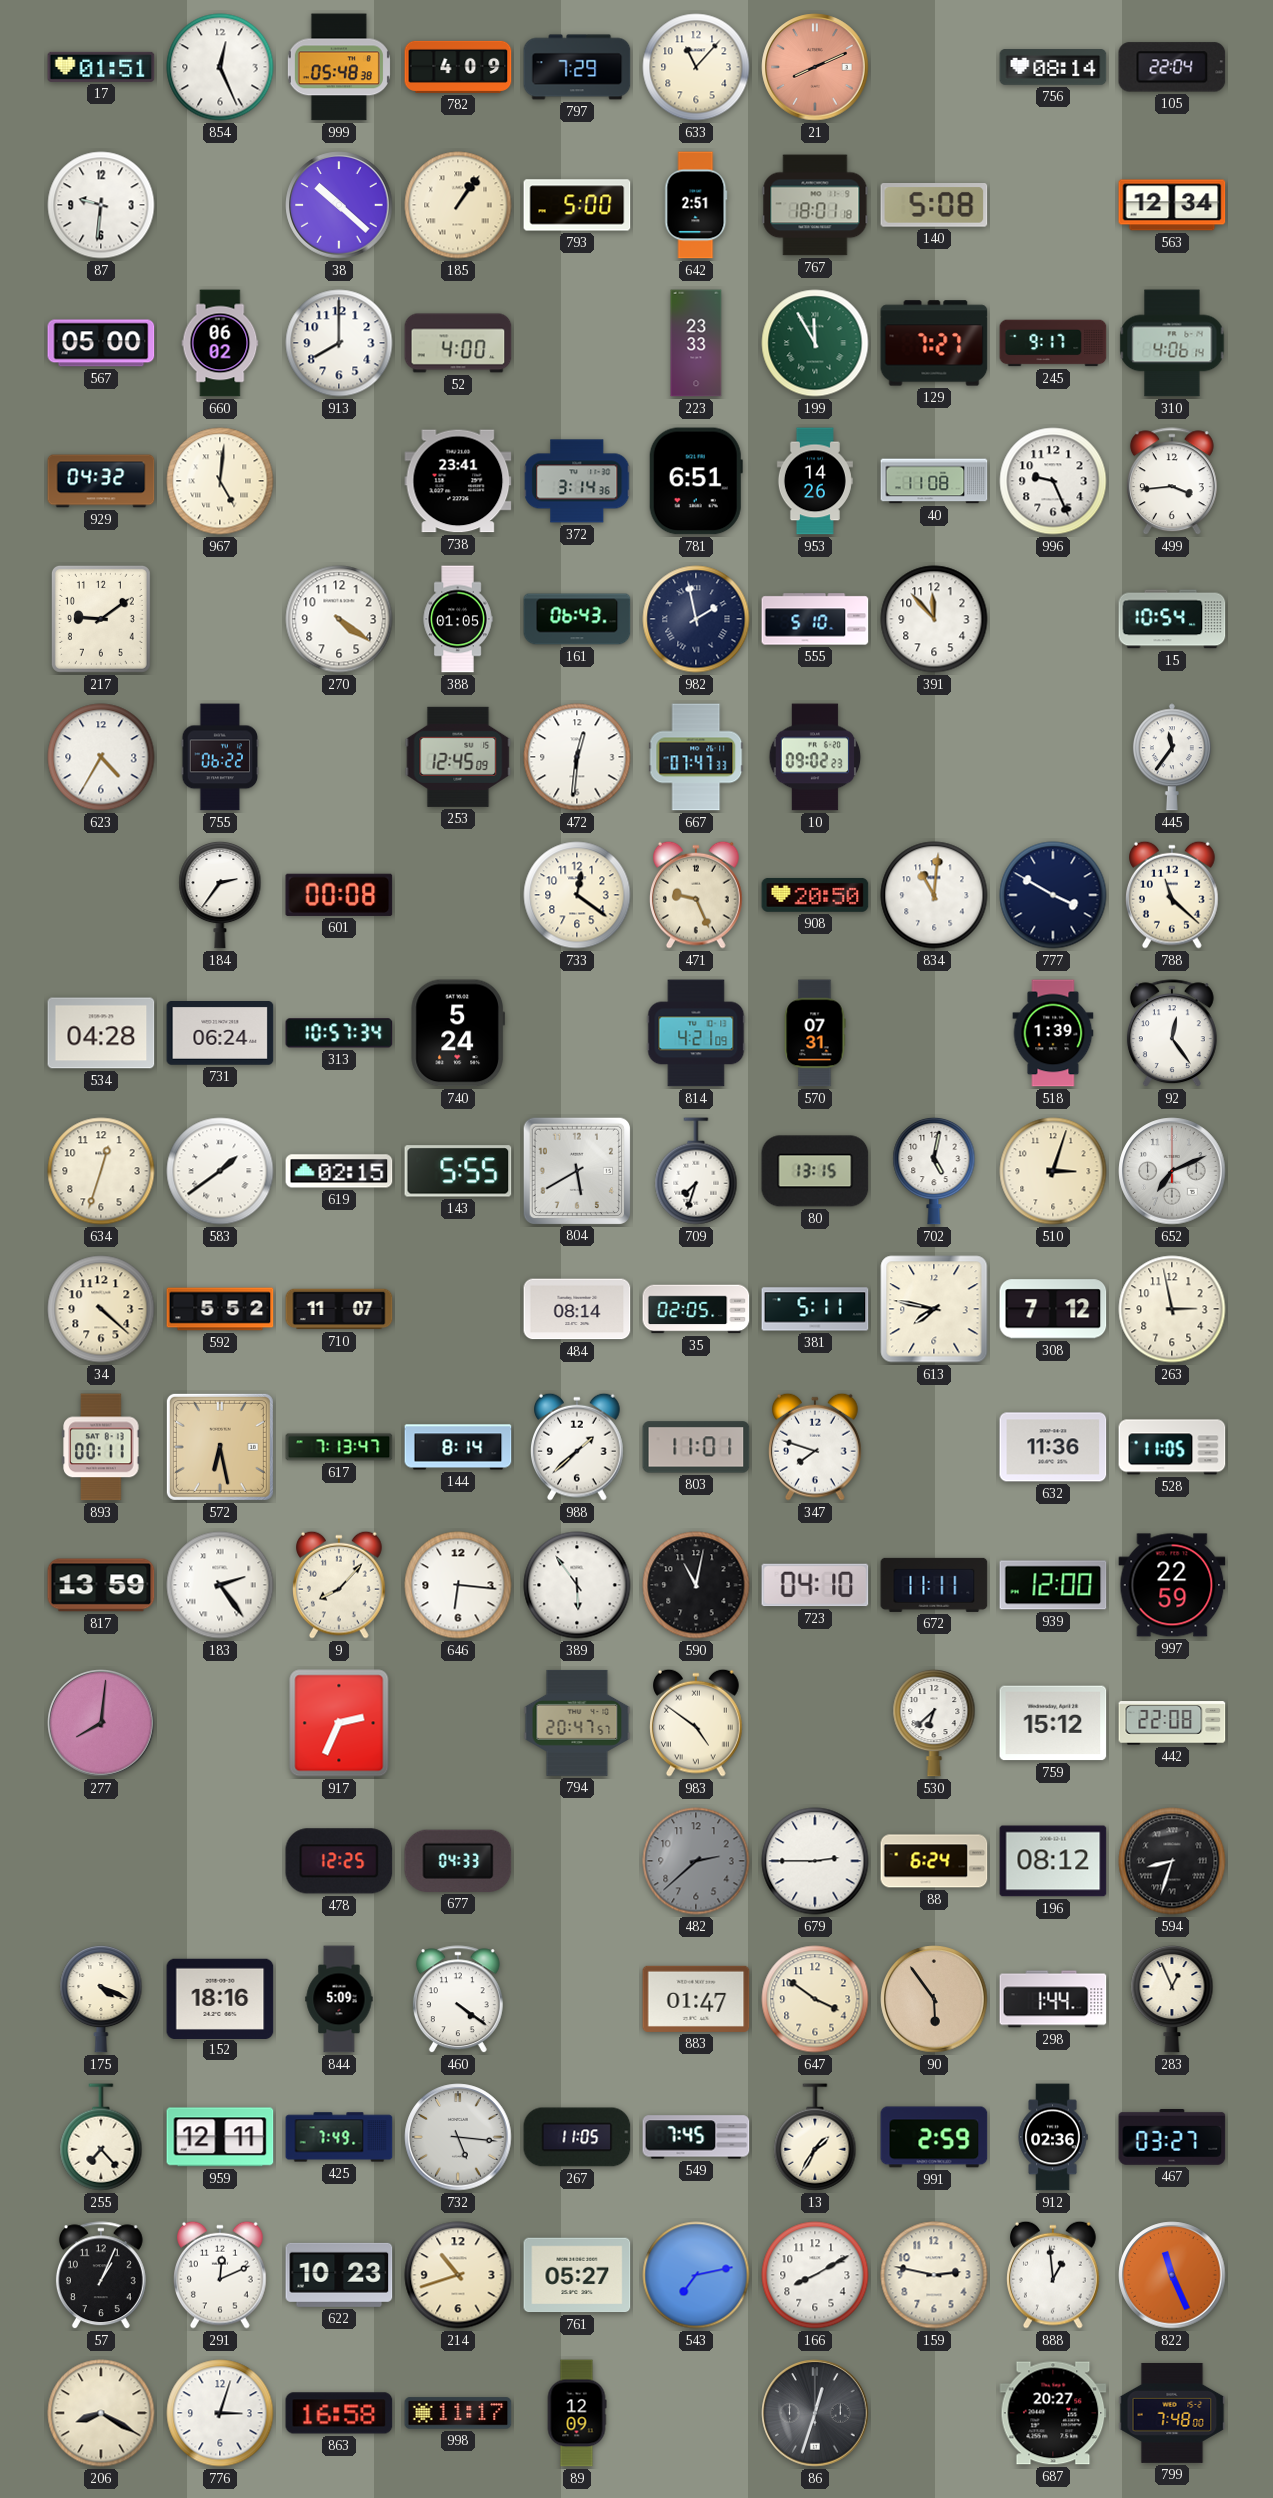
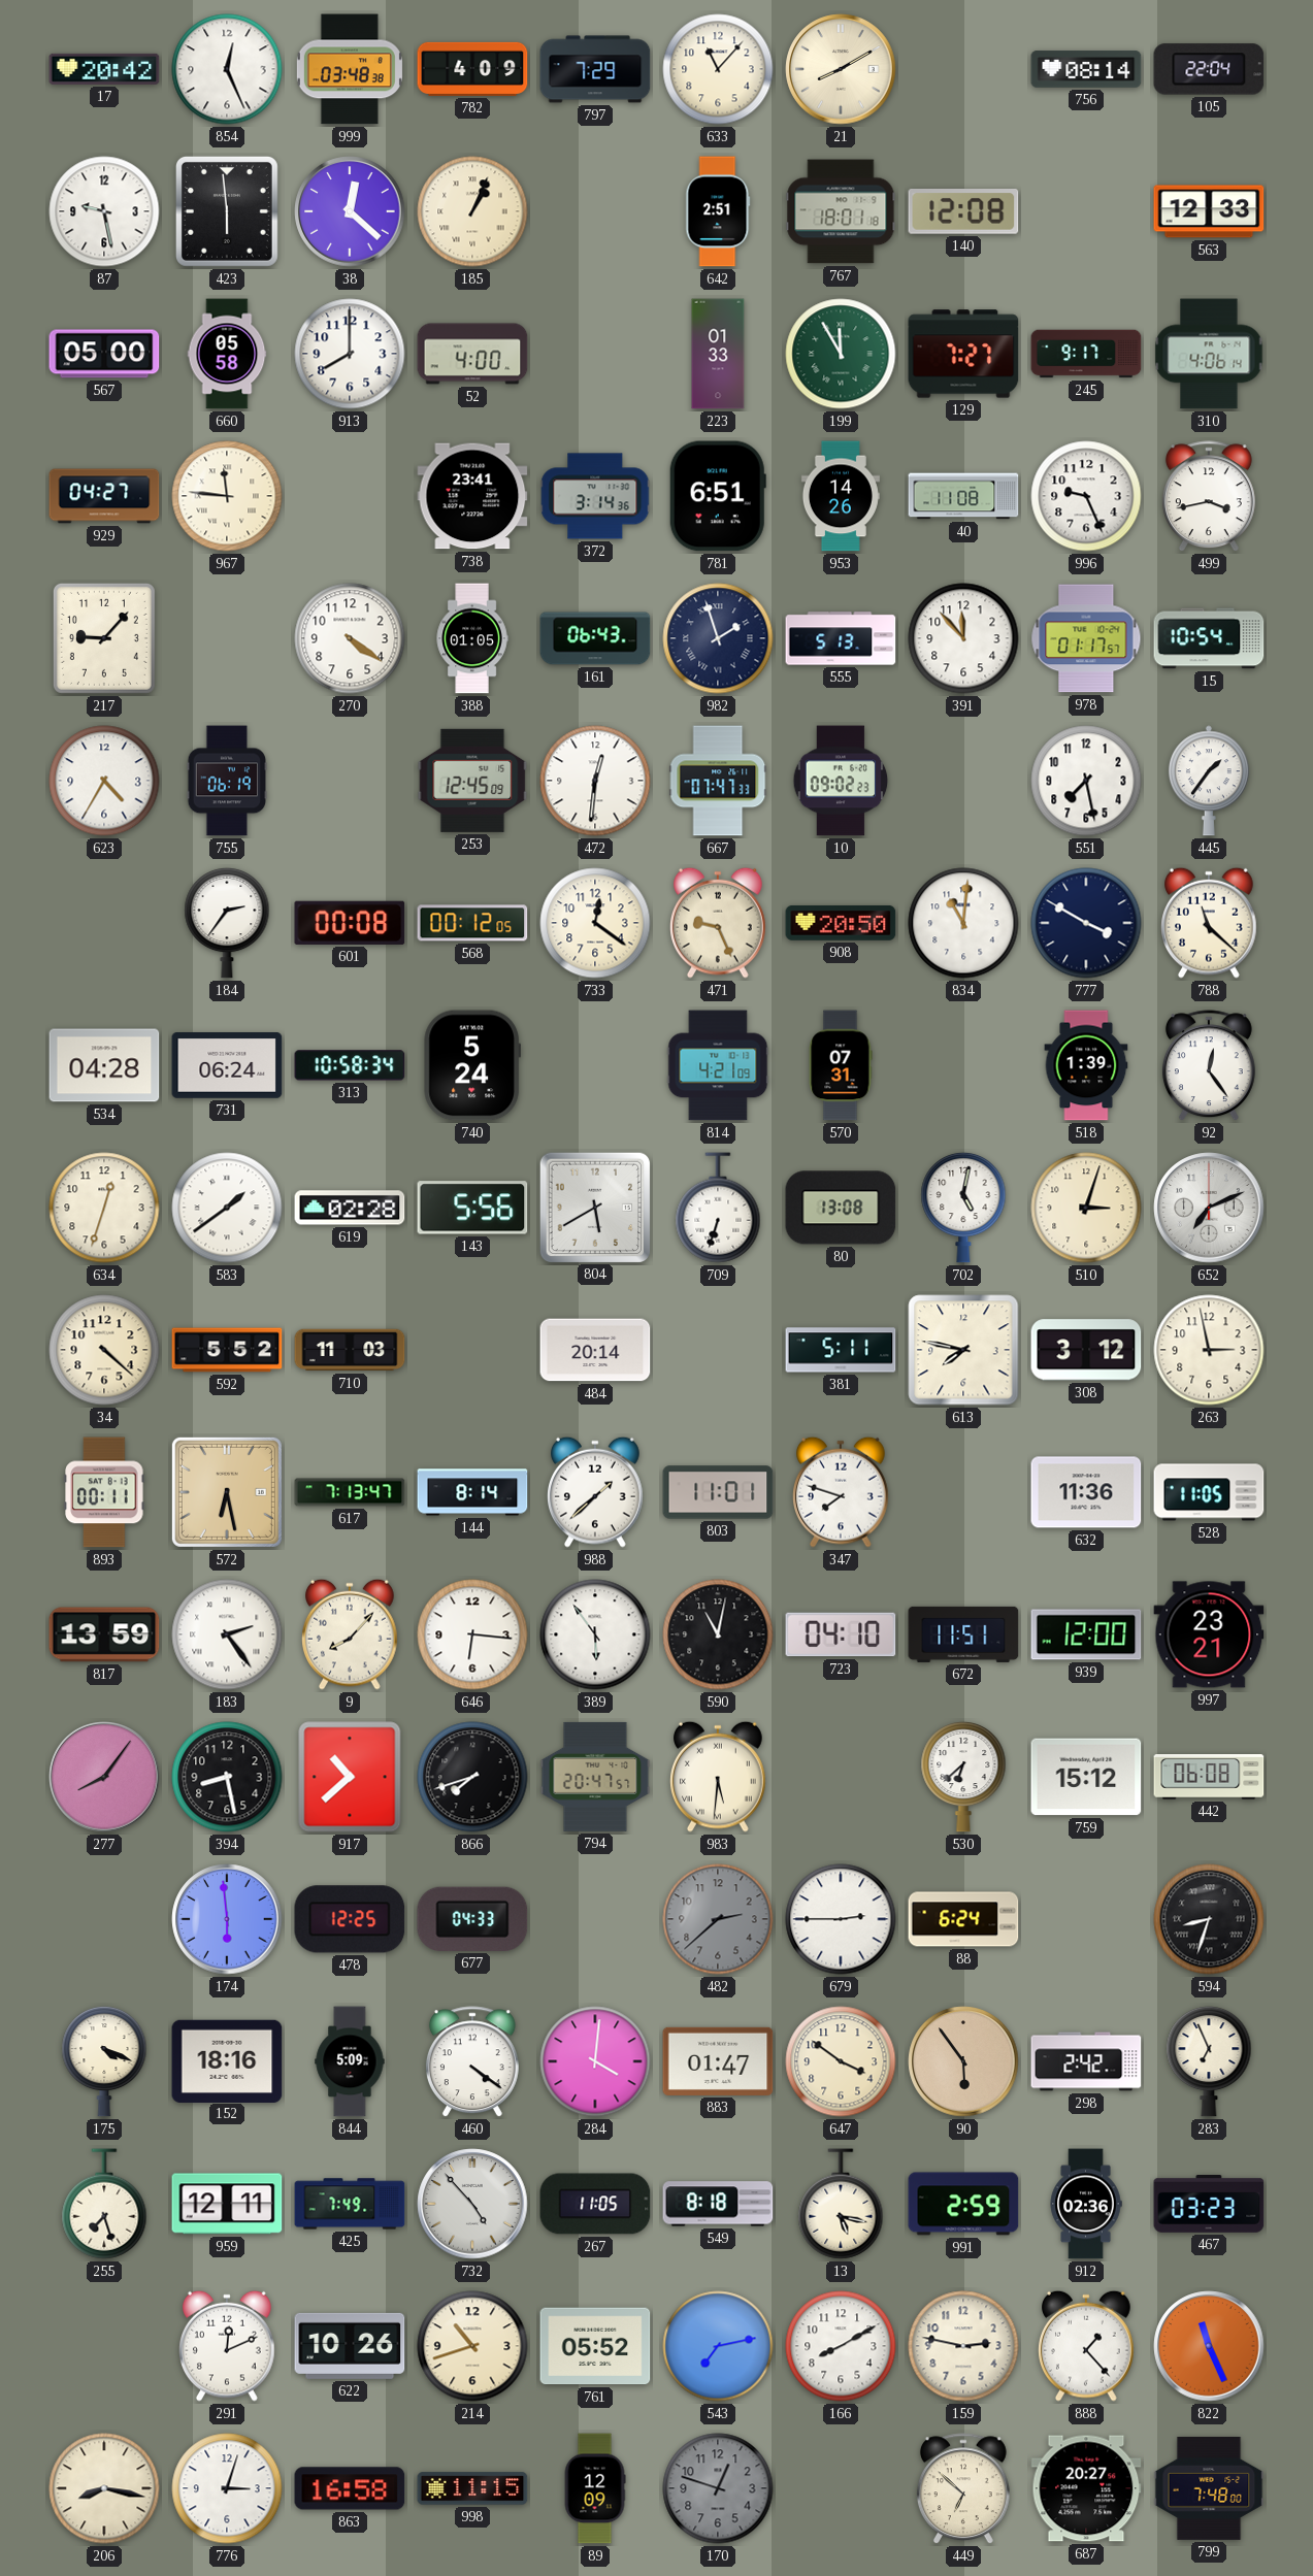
17: 01:51 -> 20:42
999: 05:48 -> 03:48
21: 8:11 -> 8:10
21 dial: salmon -> cream
87: 9:31 -> 9:28
423: none -> 5:59
38: 10:22 -> 12:22
185: 1:06 -> 1:04
793: 5:00 -> none
140: 5:08 -> 12:08
563: 12:34 -> 12:33
660: 06:02 -> 05:58
223: 23:33 -> 01:33
929: 04:32 -> 04:27
967: 5:01 -> 11:46
499: 3:44 -> 3:43
217: 9:09 -> 9:07
982: 1:58 -> 1:57
555: 5:10 -> 5:13
978: none -> 01:17
755: 06:22 -> 06:19
551: none -> 7:28
445: 11:36 -> 1:36
568: none -> 00:12
313: 10:57 -> 10:58
619: 02:15 -> 02:28
143: 5:55 -> 5:56
709: 7:33 -> 6:33
80: 13:15 -> 13:08
710: 11:07 -> 11:03
484: 08:14 -> 20:14
35: 02:05 -> none
308: 7:12 -> 3:12
672: 11:11 -> 11:51
997: 22:59 -> 23:21
277: 8:01 -> 8:06
394: none -> 8:28
917: 2:34 -> 10:38
866: none -> 7:42
983: 4:51 -> 5:31
442: 22:08 -> 06:08
174: none -> 5:59
196: 08:12 -> none
284: none -> 4:01
298: 1:44 -> 2:42
283: 12:56 -> 6:56
255: 7:23 -> 7:27
732: 5:16 -> 4:53
549: 7:45 -> 8:18
13: 1:35 -> 5:17
467: 03:27 -> 03:23
57: 1:04 -> none
622: 10:23 -> 10:26
761: 05:27 -> 05:52
888: 12:59 -> 1:23
206: 8:20 -> 8:17
998: 11:17 -> 11:15
170: none -> 12:48
86: 12:33 -> none
449: none -> 6:52
